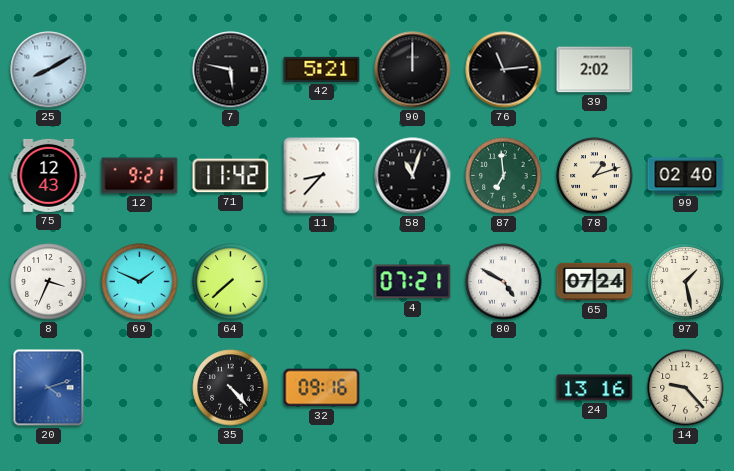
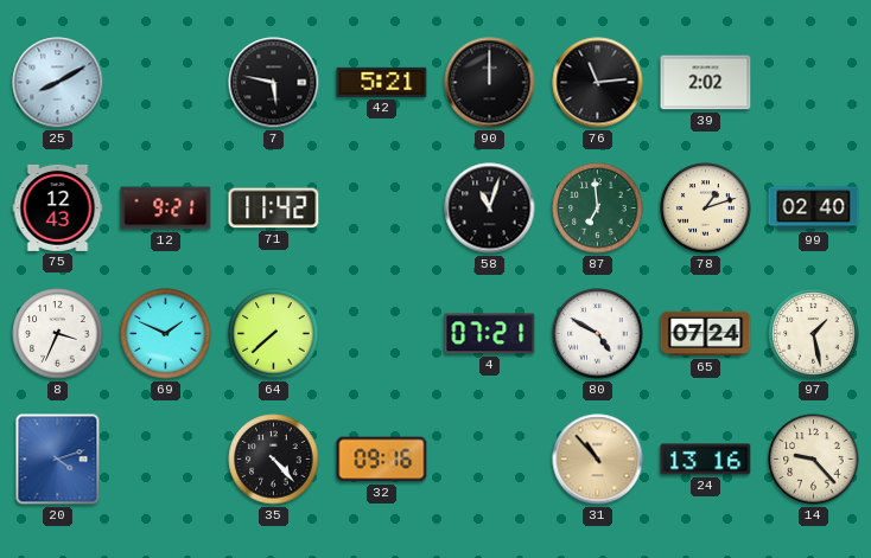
11: 8:37 -> none
31: none -> 10:53
